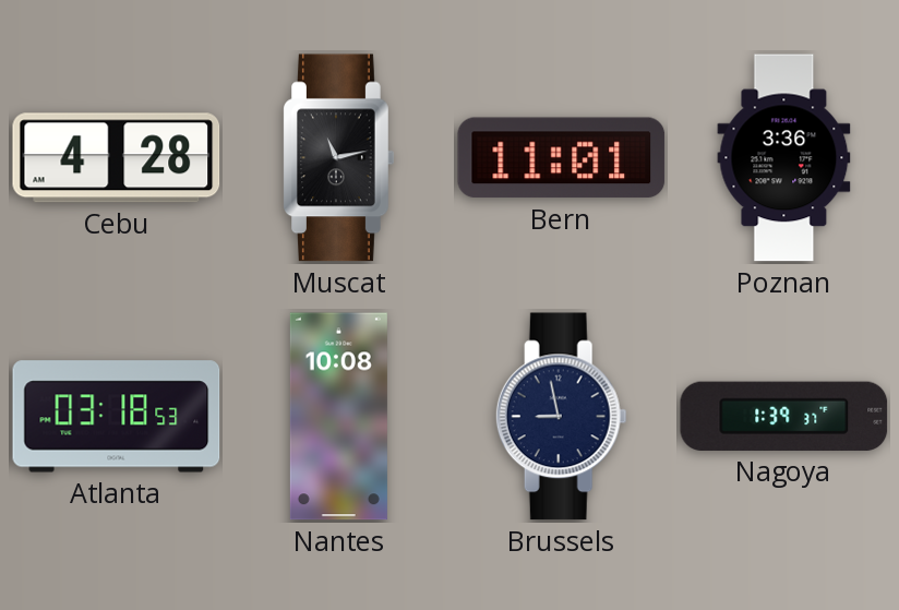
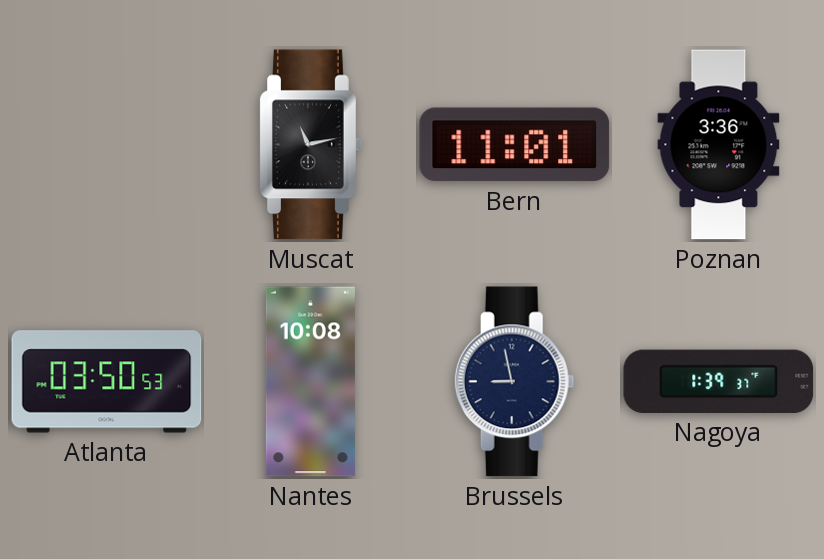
Cebu: 4:28 -> none
Atlanta: 03:18 -> 03:50
